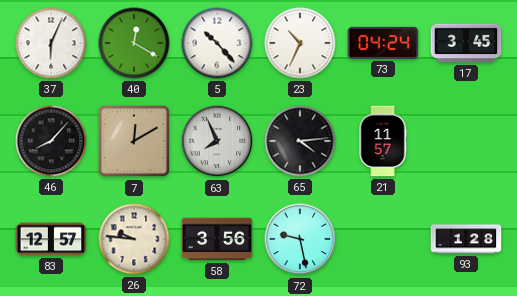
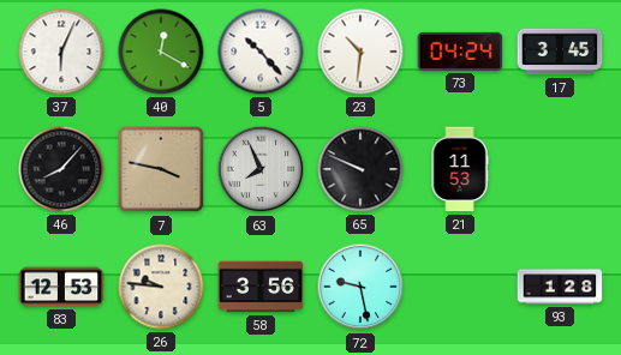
23: 10:34 -> 10:31
7: 12:10 -> 3:47
65: 4:14 -> 9:49
21: 11:57 -> 11:53
83: 12:57 -> 12:53
